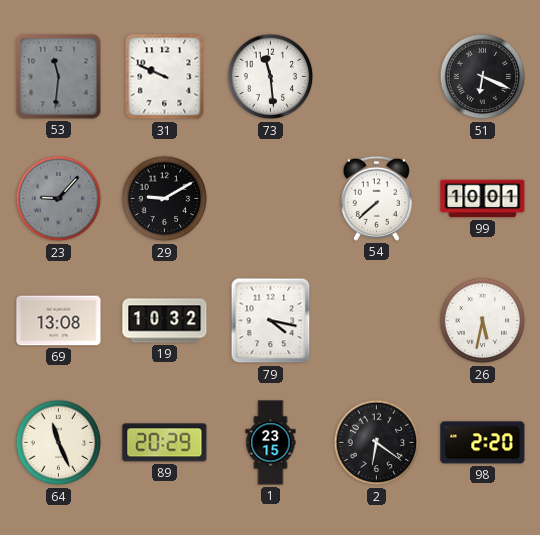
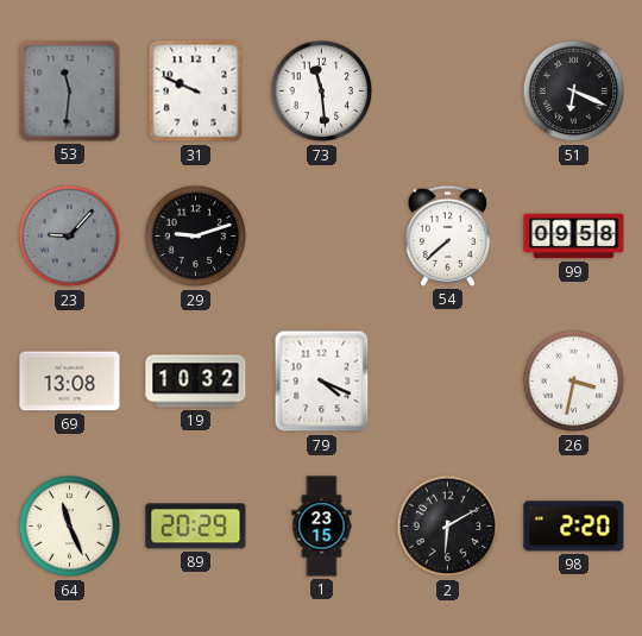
29: 9:10 -> 9:12
99: 10:01 -> 09:58
79: 4:17 -> 4:19
26: 5:32 -> 3:32
2: 6:21 -> 6:10
